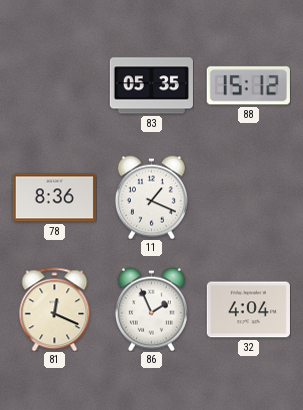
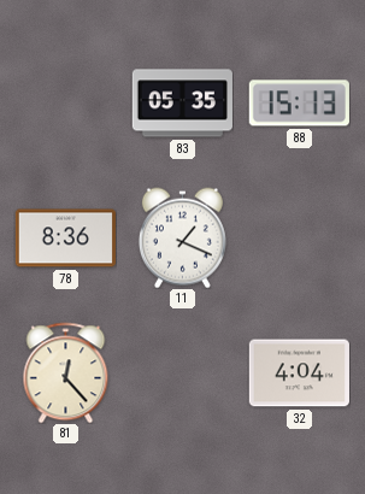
88: 15:12 -> 15:13
81: 12:19 -> 12:23
86: 1:56 -> none
